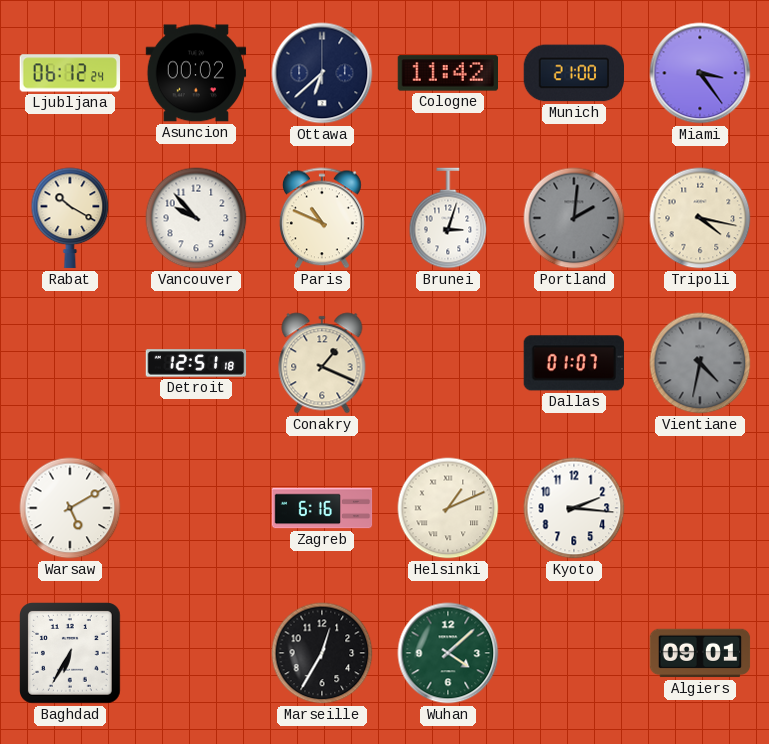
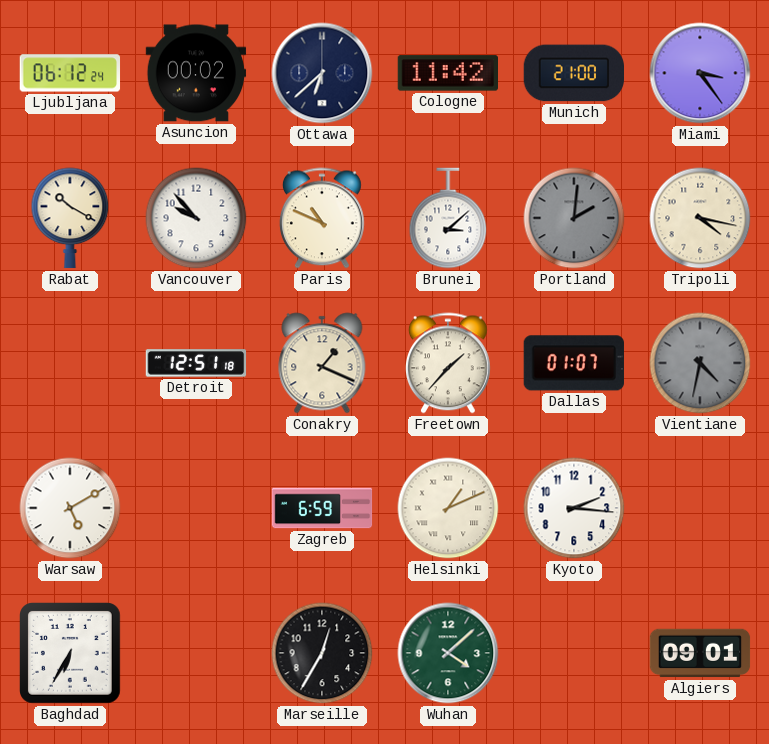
Brunei: 3:03 -> 3:08
Freetown: none -> 1:37
Zagreb: 6:16 -> 6:59
